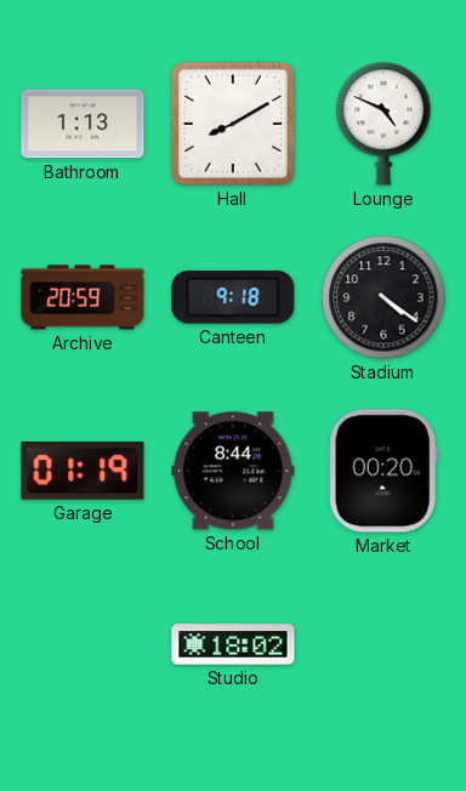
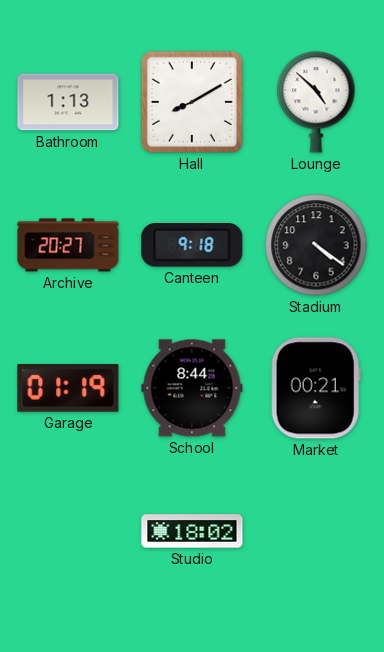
Lounge: 4:49 -> 4:52
Archive: 20:59 -> 20:27
Market: 00:20 -> 00:21
